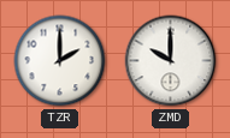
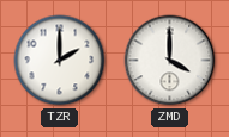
ZMD: 10:00 -> 4:00
